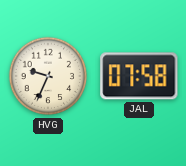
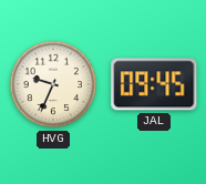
JAL: 07:58 -> 09:45
